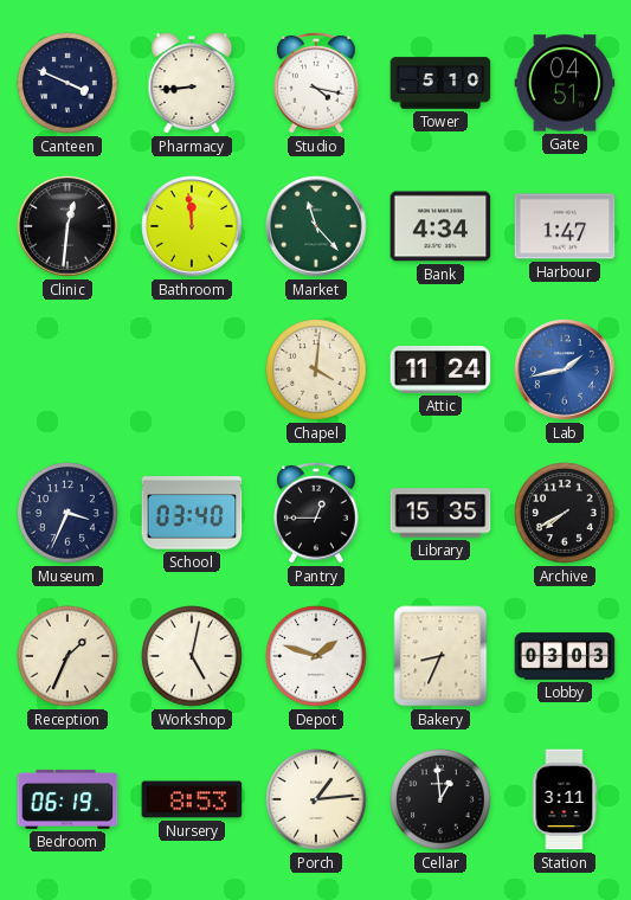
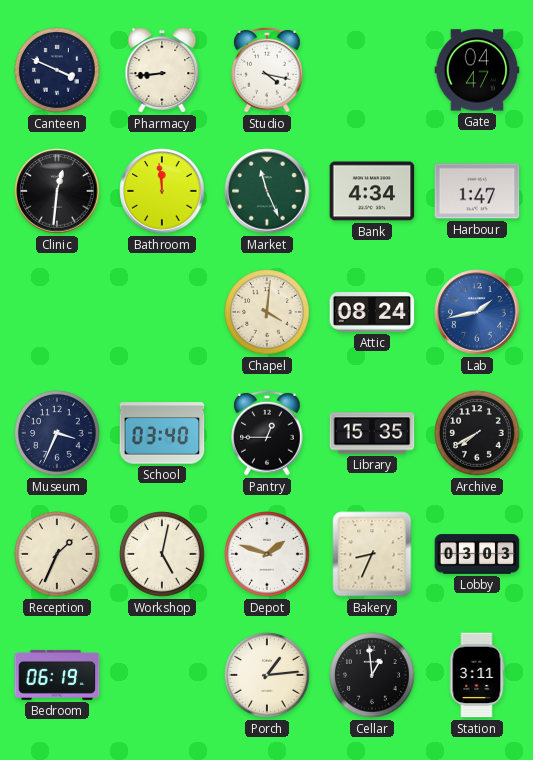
Tower: 5:10 -> none
Gate: 04:51 -> 04:47
Market: 11:23 -> 11:26
Attic: 11:24 -> 08:24
Nursery: 8:53 -> none
